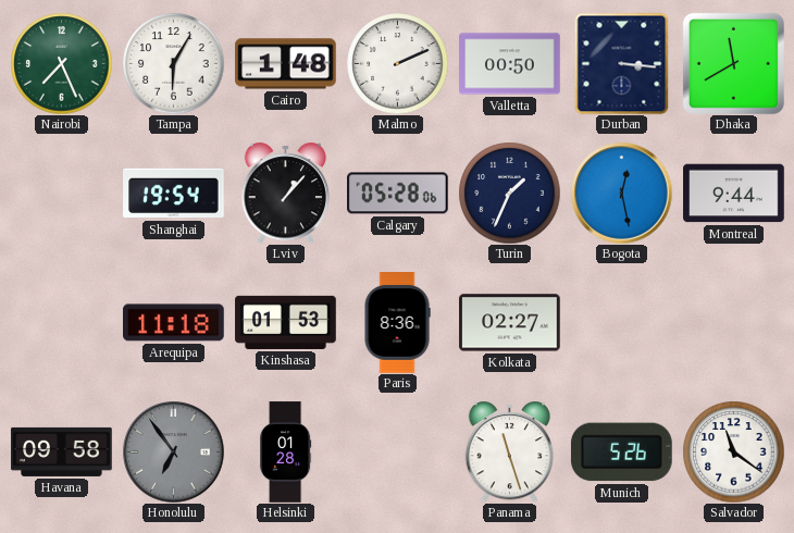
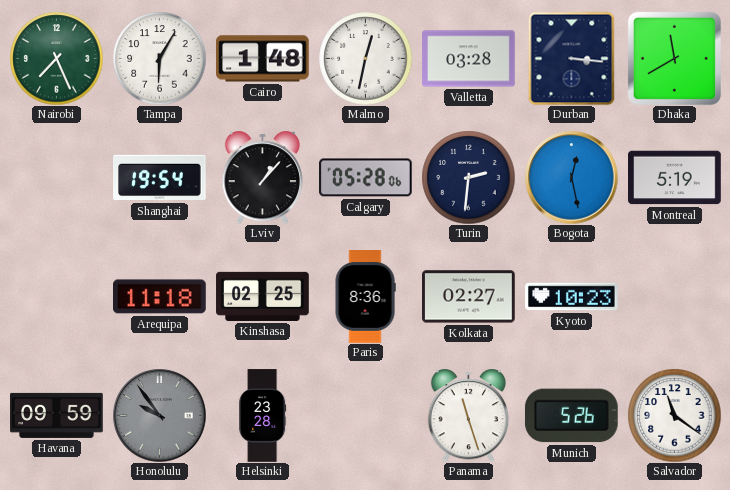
Malmo: 2:11 -> 12:32
Valletta: 00:50 -> 03:28
Turin: 1:34 -> 2:31
Montreal: 9:44 -> 5:19
Kinshasa: 01:53 -> 02:25
Kyoto: none -> 10:23
Havana: 09:58 -> 09:59
Honolulu: 6:54 -> 9:54
Helsinki: 01:28 -> 23:28
